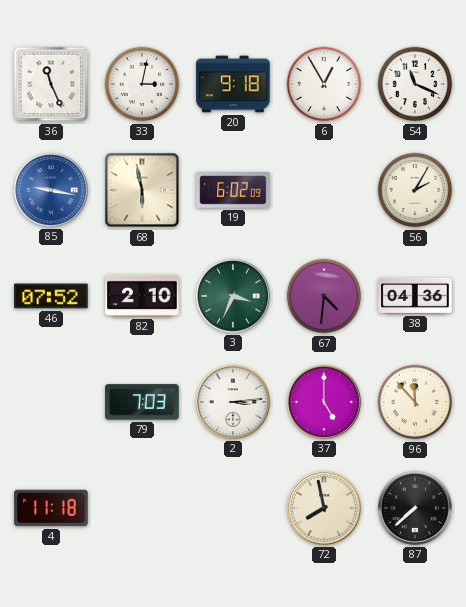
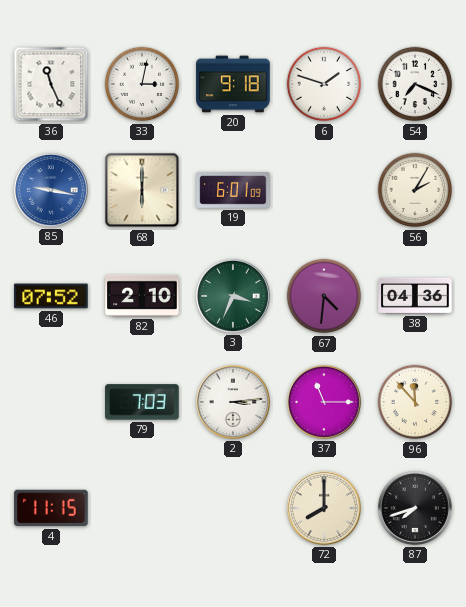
6: 12:55 -> 1:48
54: 11:19 -> 7:19
68: 5:58 -> 6:00
19: 6:02 -> 6:01
37: 5:00 -> 11:15
4: 11:18 -> 11:15
72: 7:58 -> 8:00
87: 7:38 -> 7:42
